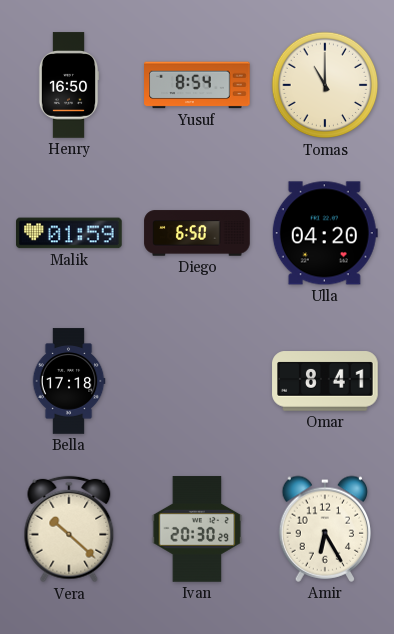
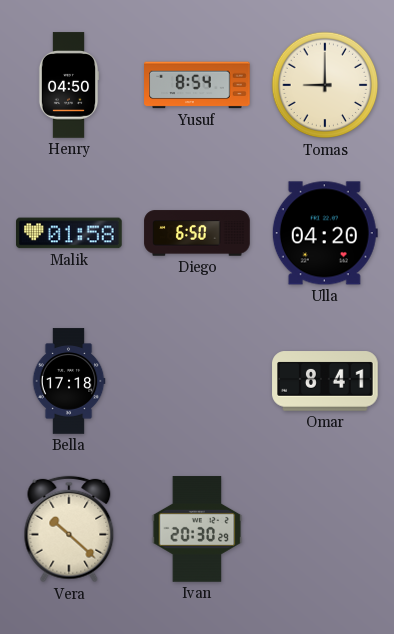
Henry: 16:50 -> 04:50
Tomas: 11:00 -> 9:00
Malik: 01:59 -> 01:58
Amir: 6:25 -> none
